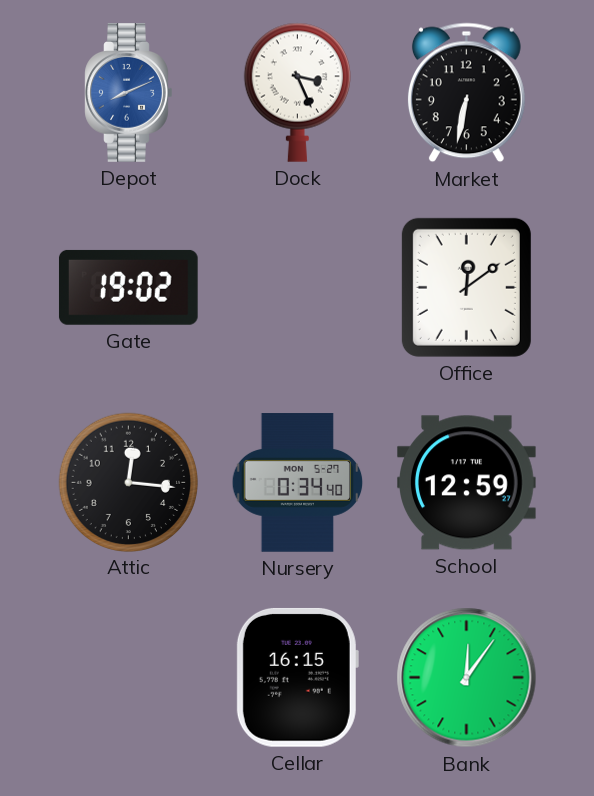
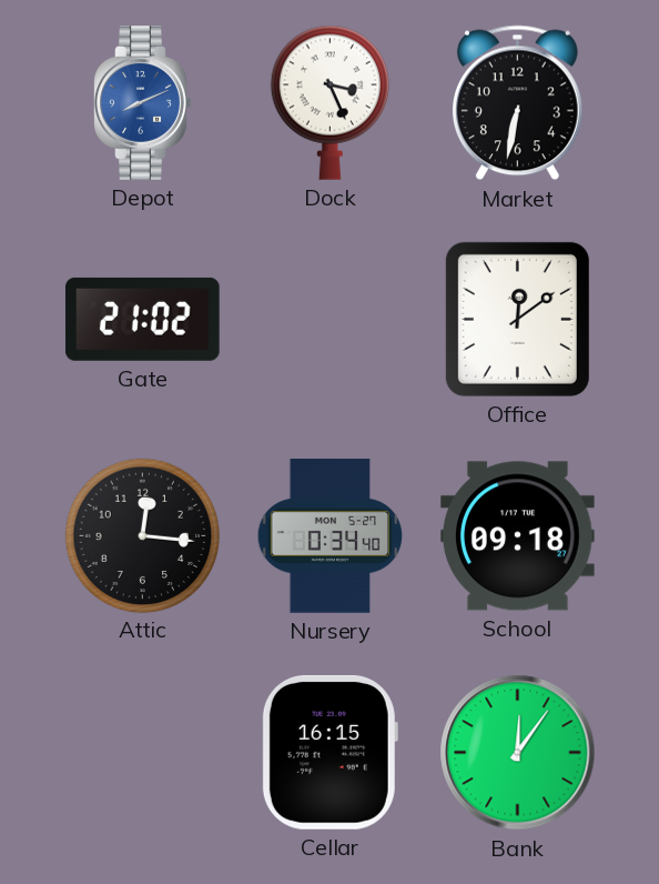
Gate: 19:02 -> 21:02
School: 12:59 -> 09:18
